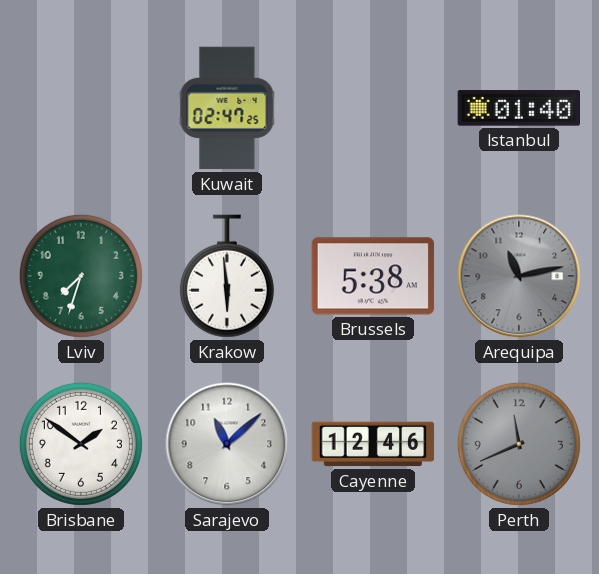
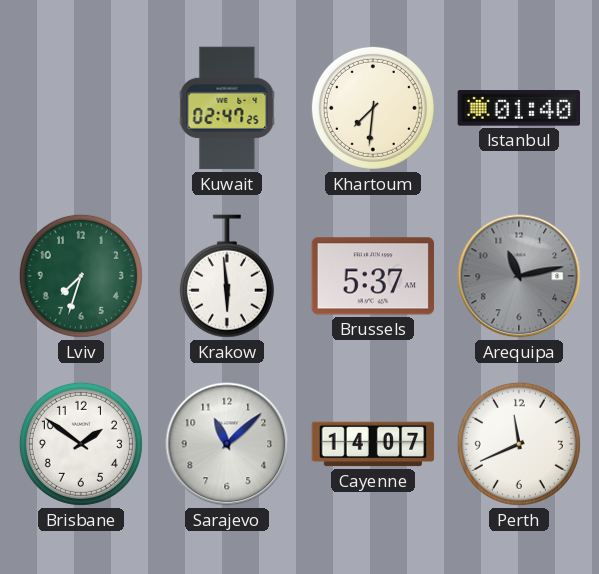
Khartoum: none -> 7:31
Brussels: 5:38 -> 5:37
Cayenne: 12:46 -> 14:07
Perth dial: grey -> white
